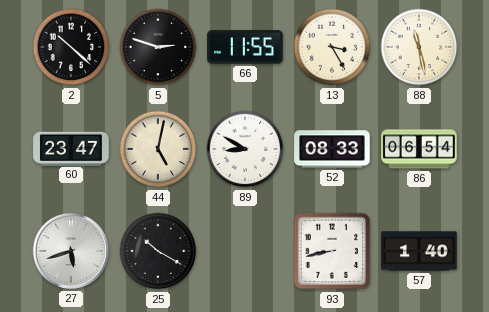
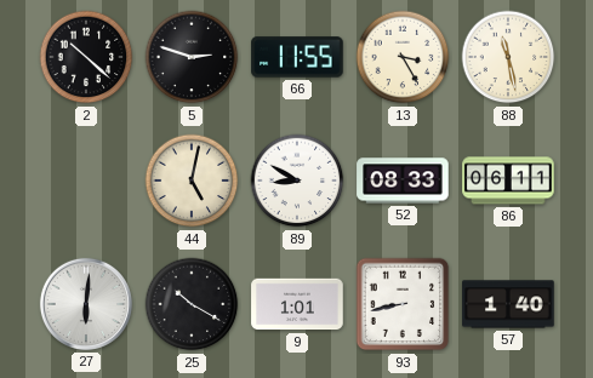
60: 23:47 -> none
86: 06:54 -> 06:11
27: 5:42 -> 6:01
9: none -> 1:01
